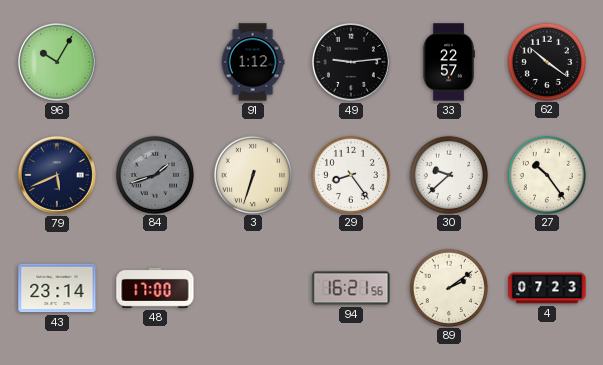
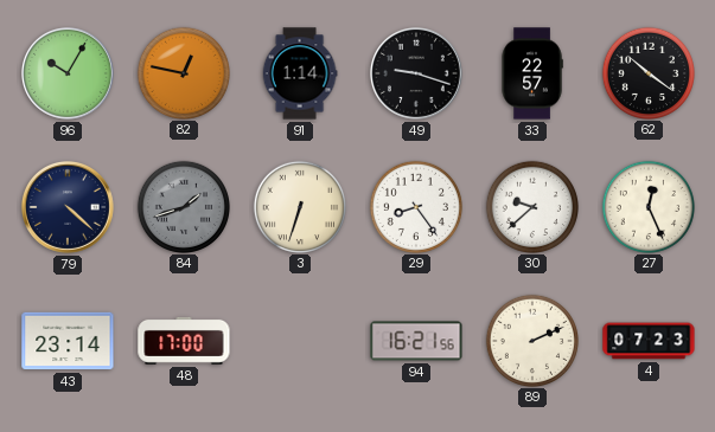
82: none -> 12:47
91: 1:12 -> 1:14
49: 9:14 -> 9:18
79: 5:41 -> 4:22
27: 10:24 -> 12:26
89: 2:09 -> 2:11
